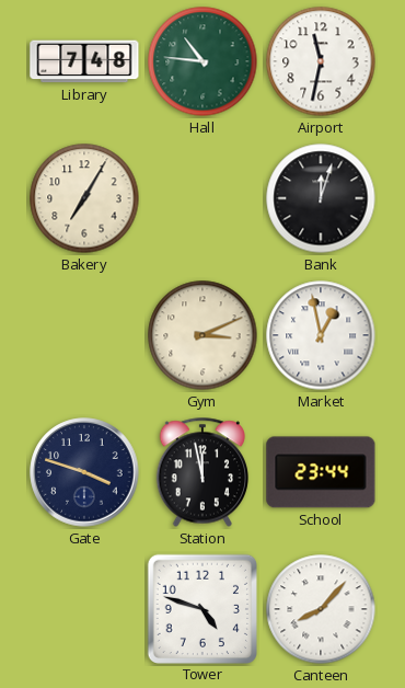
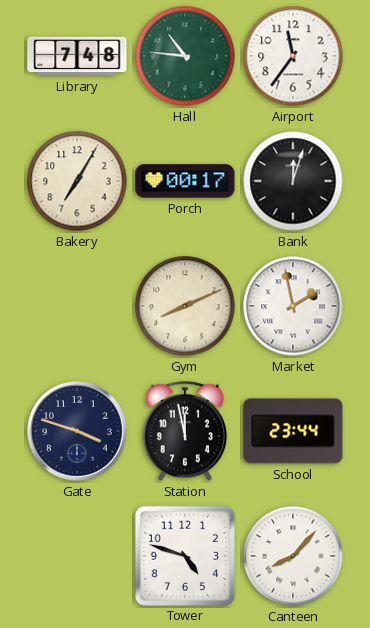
Airport: 11:32 -> 11:36
Porch: none -> 00:17
Gym: 3:11 -> 8:11
Market: 12:58 -> 1:58
